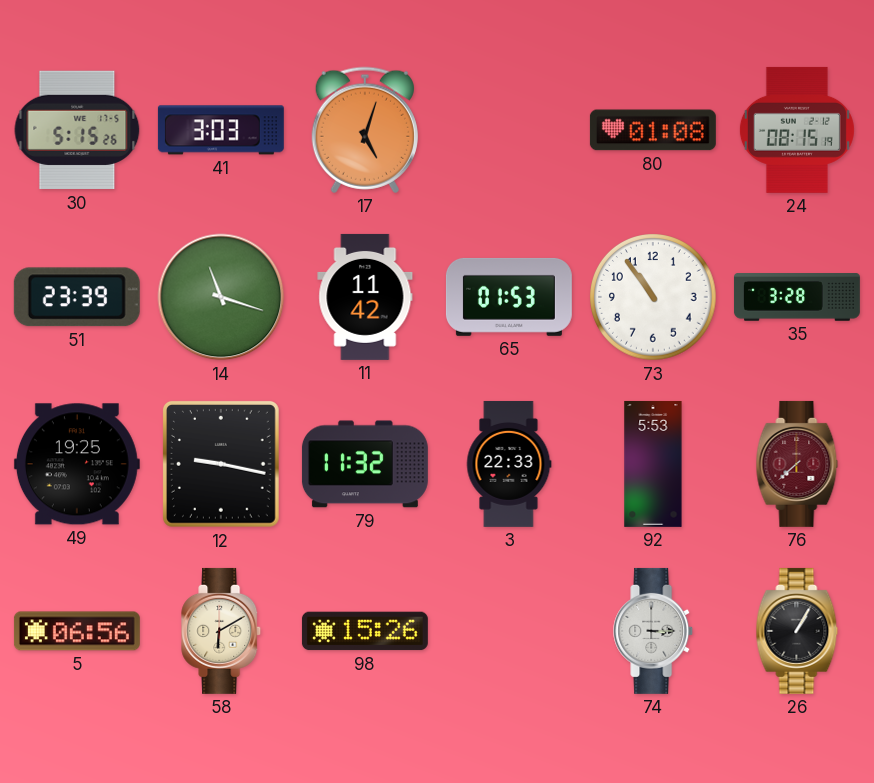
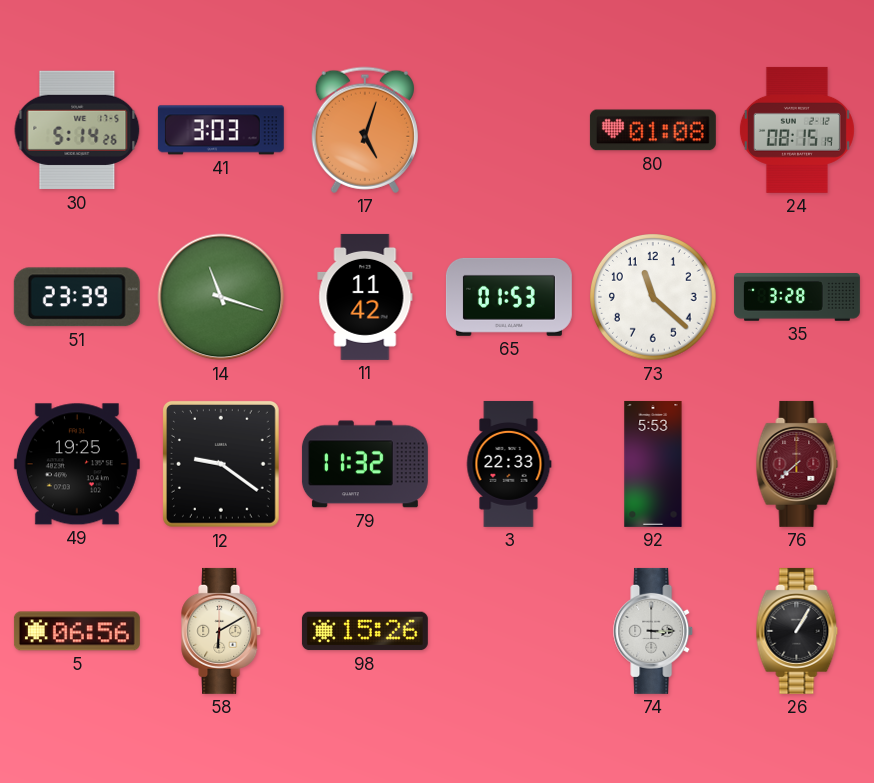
30: 5:15 -> 5:14
73: 10:54 -> 11:22
12: 9:17 -> 9:21
